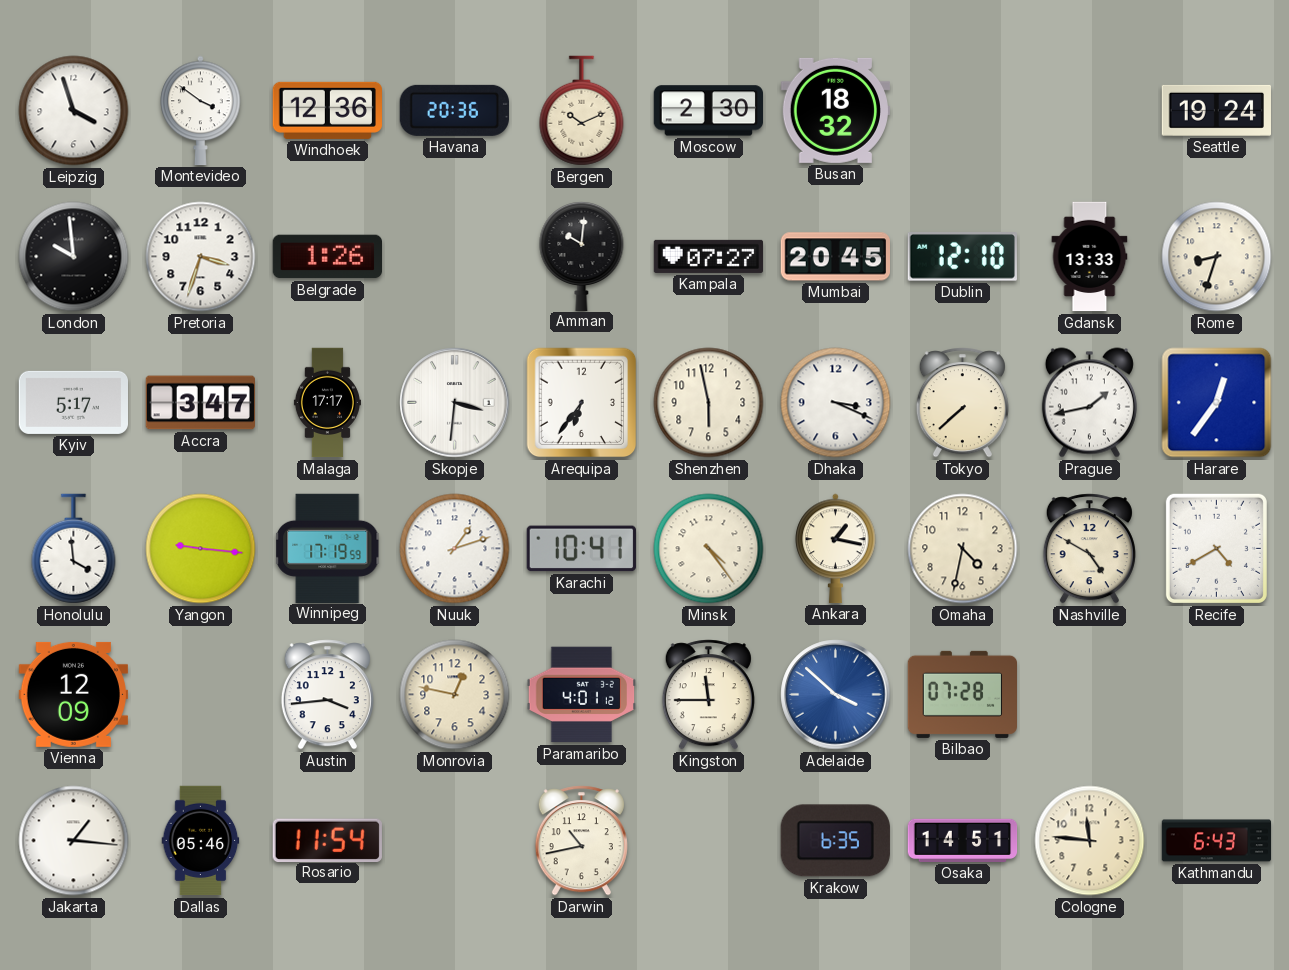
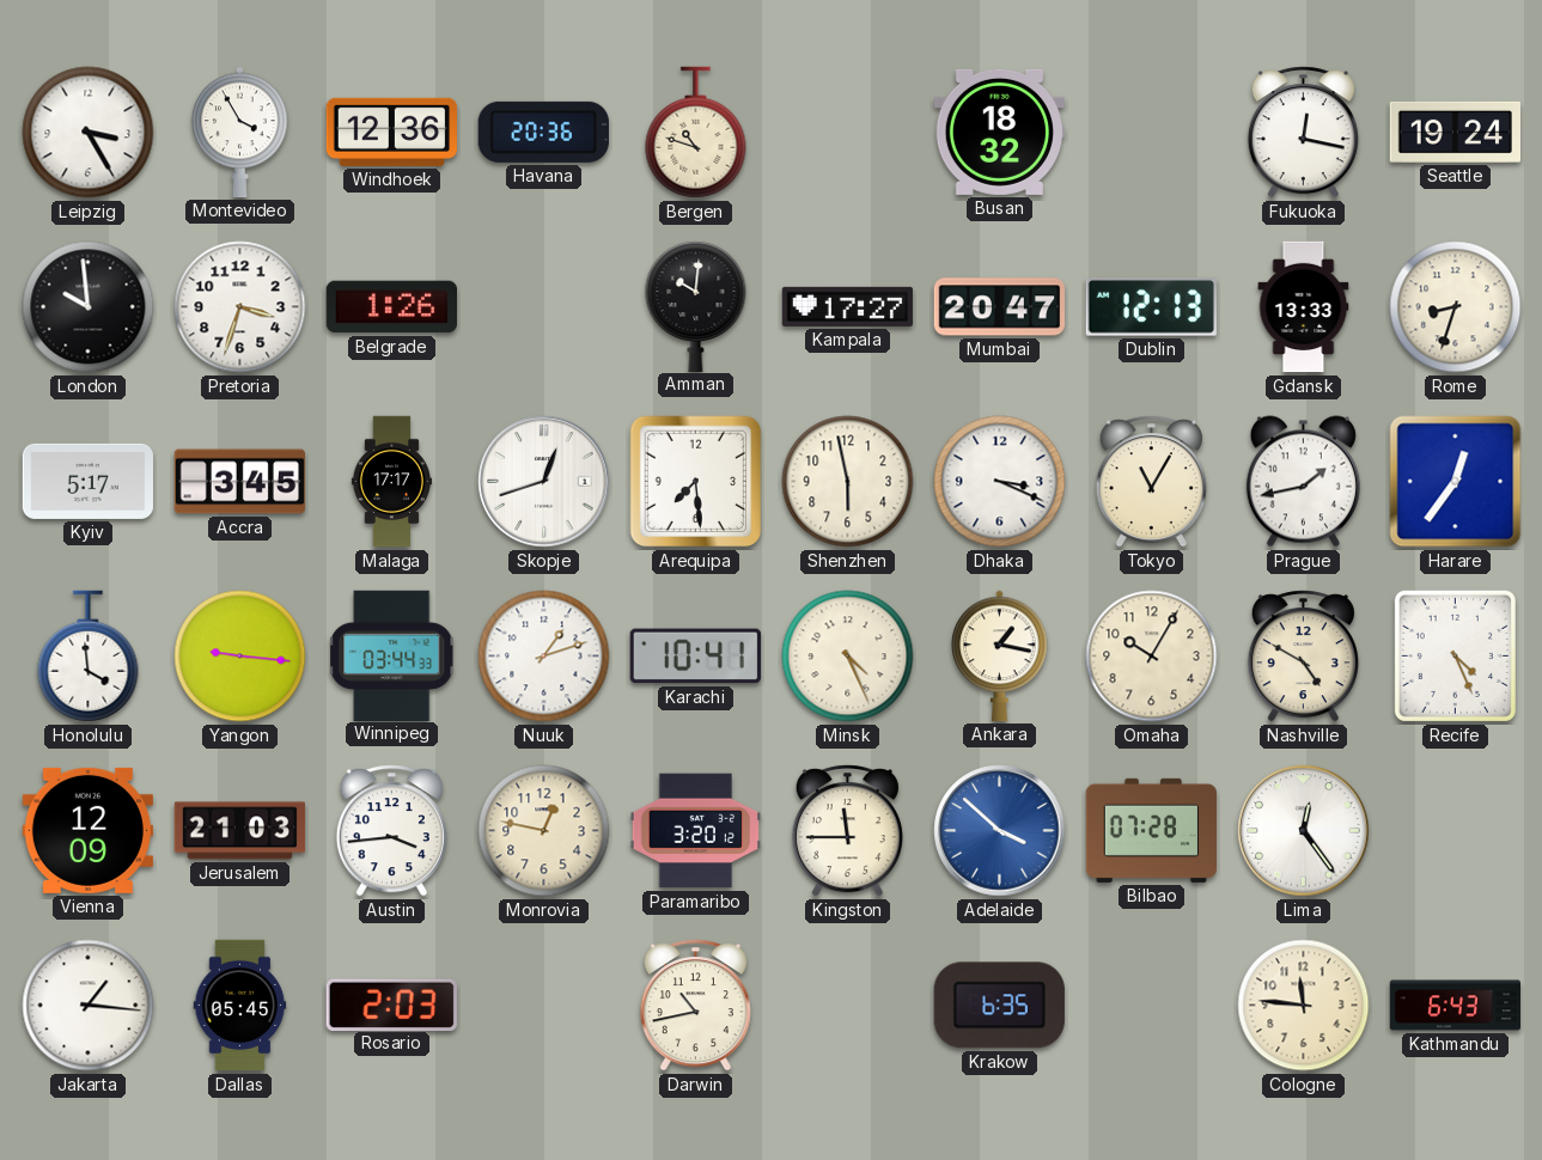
Leipzig: 3:57 -> 3:25
Montevideo: 3:51 -> 3:55
Bergen: 10:11 -> 10:48
Moscow: 2:30 -> none
Fukuoka: none -> 12:17
Kampala: 07:27 -> 17:27
Mumbai: 20:45 -> 20:47
Dublin: 12:10 -> 12:13
Accra: 3:47 -> 3:45
Skopje: 3:31 -> 12:42
Arequipa: 6:36 -> 7:29
Tokyo: 7:38 -> 11:05
Winnipeg: 17:19 -> 03:44
Minsk: 4:24 -> 4:26
Omaha: 4:32 -> 10:05
Recife: 4:40 -> 4:26
Jerusalem: none -> 21:03
Paramaribo: 4:01 -> 3:20
Lima: none -> 12:24
Dallas: 05:46 -> 05:45
Rosario: 11:54 -> 2:03
Osaka: 14:51 -> none
